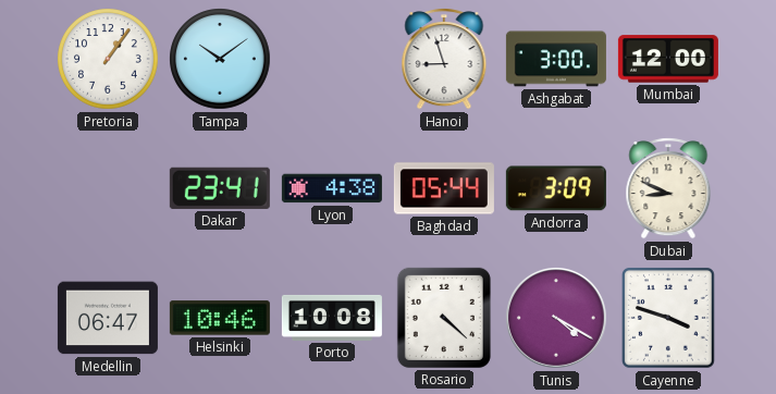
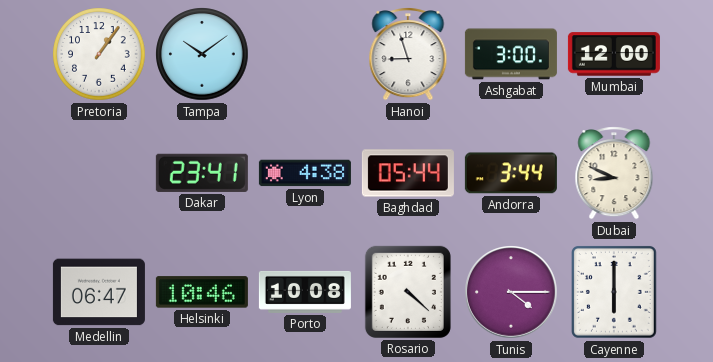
Andorra: 3:09 -> 3:44
Tunis: 4:20 -> 4:15
Cayenne: 3:48 -> 6:00
